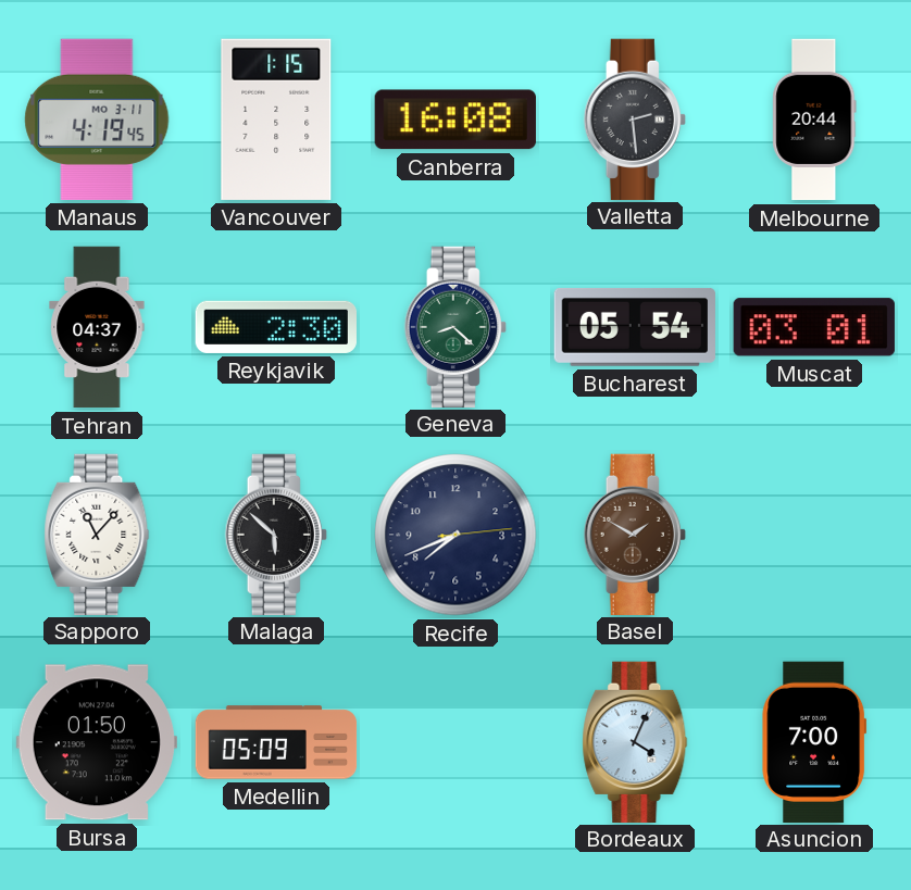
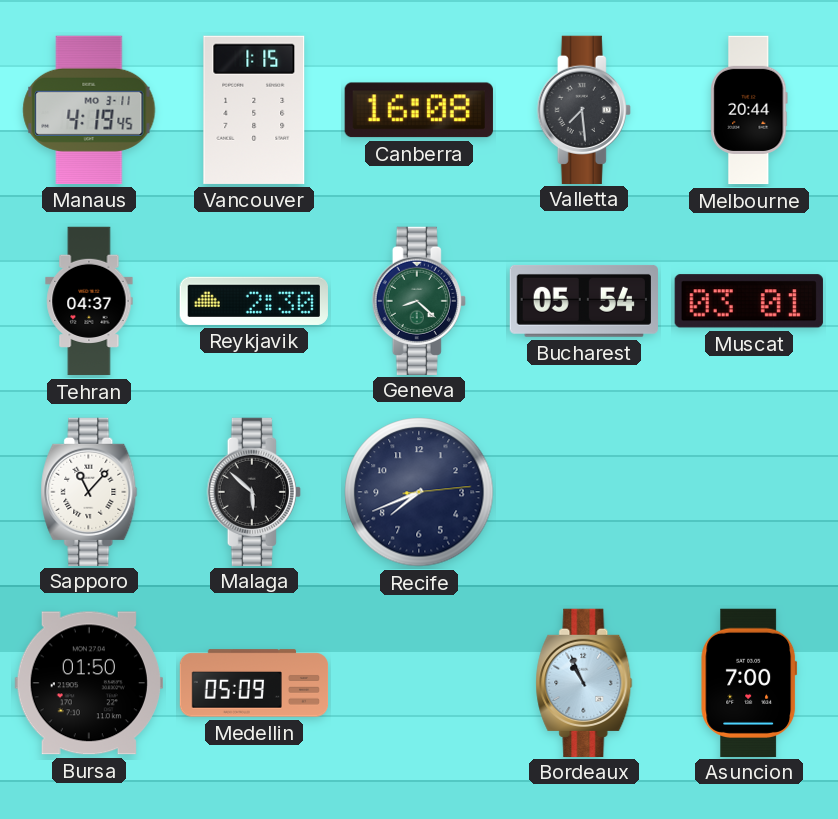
Valletta: 2:29 -> 7:29
Basel: 1:50 -> none
Bordeaux: 4:04 -> 10:56
